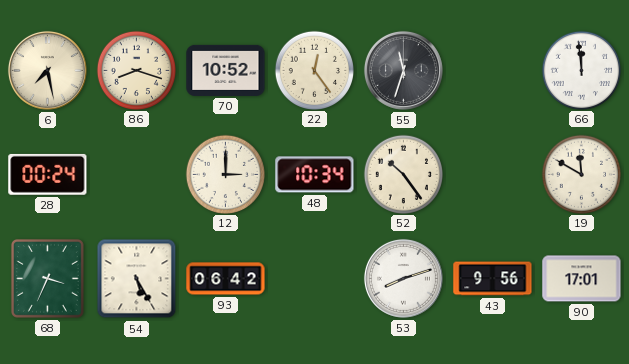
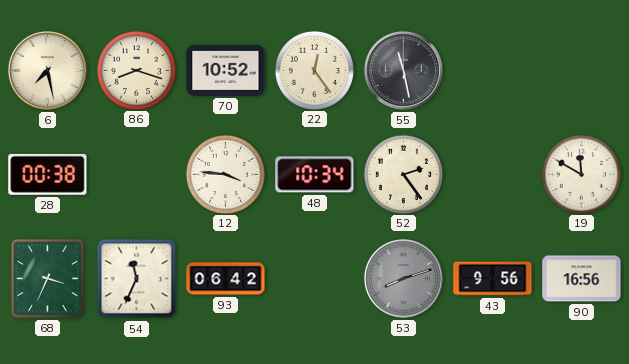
55: 11:33 -> 11:28
66: 11:59 -> none
28: 00:24 -> 00:38
12: 3:00 -> 3:46
52: 10:24 -> 2:24
54: 5:25 -> 11:34
53 dial: white -> grey
90: 17:01 -> 16:56
